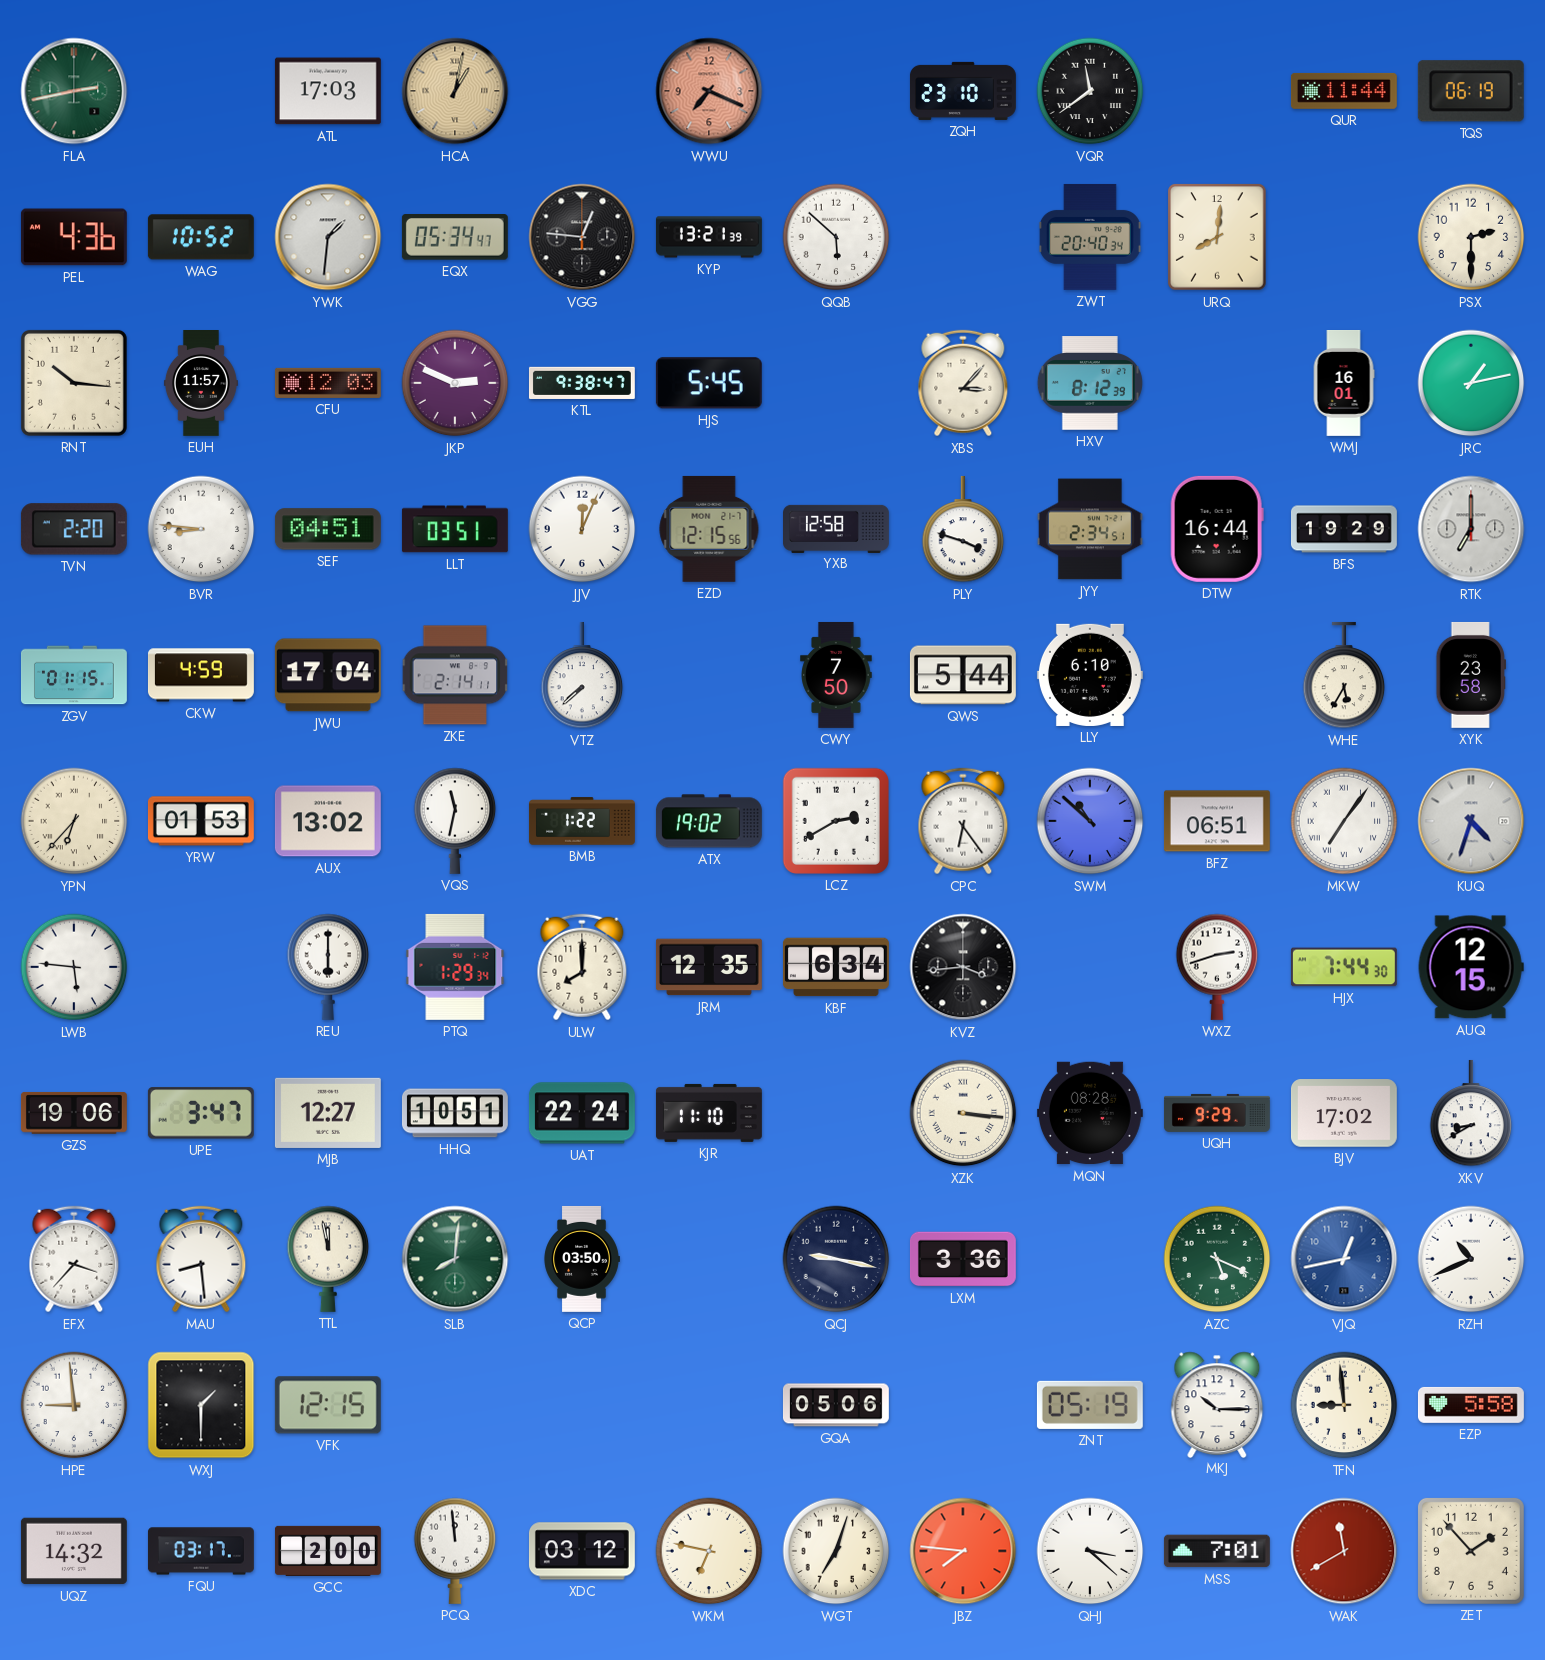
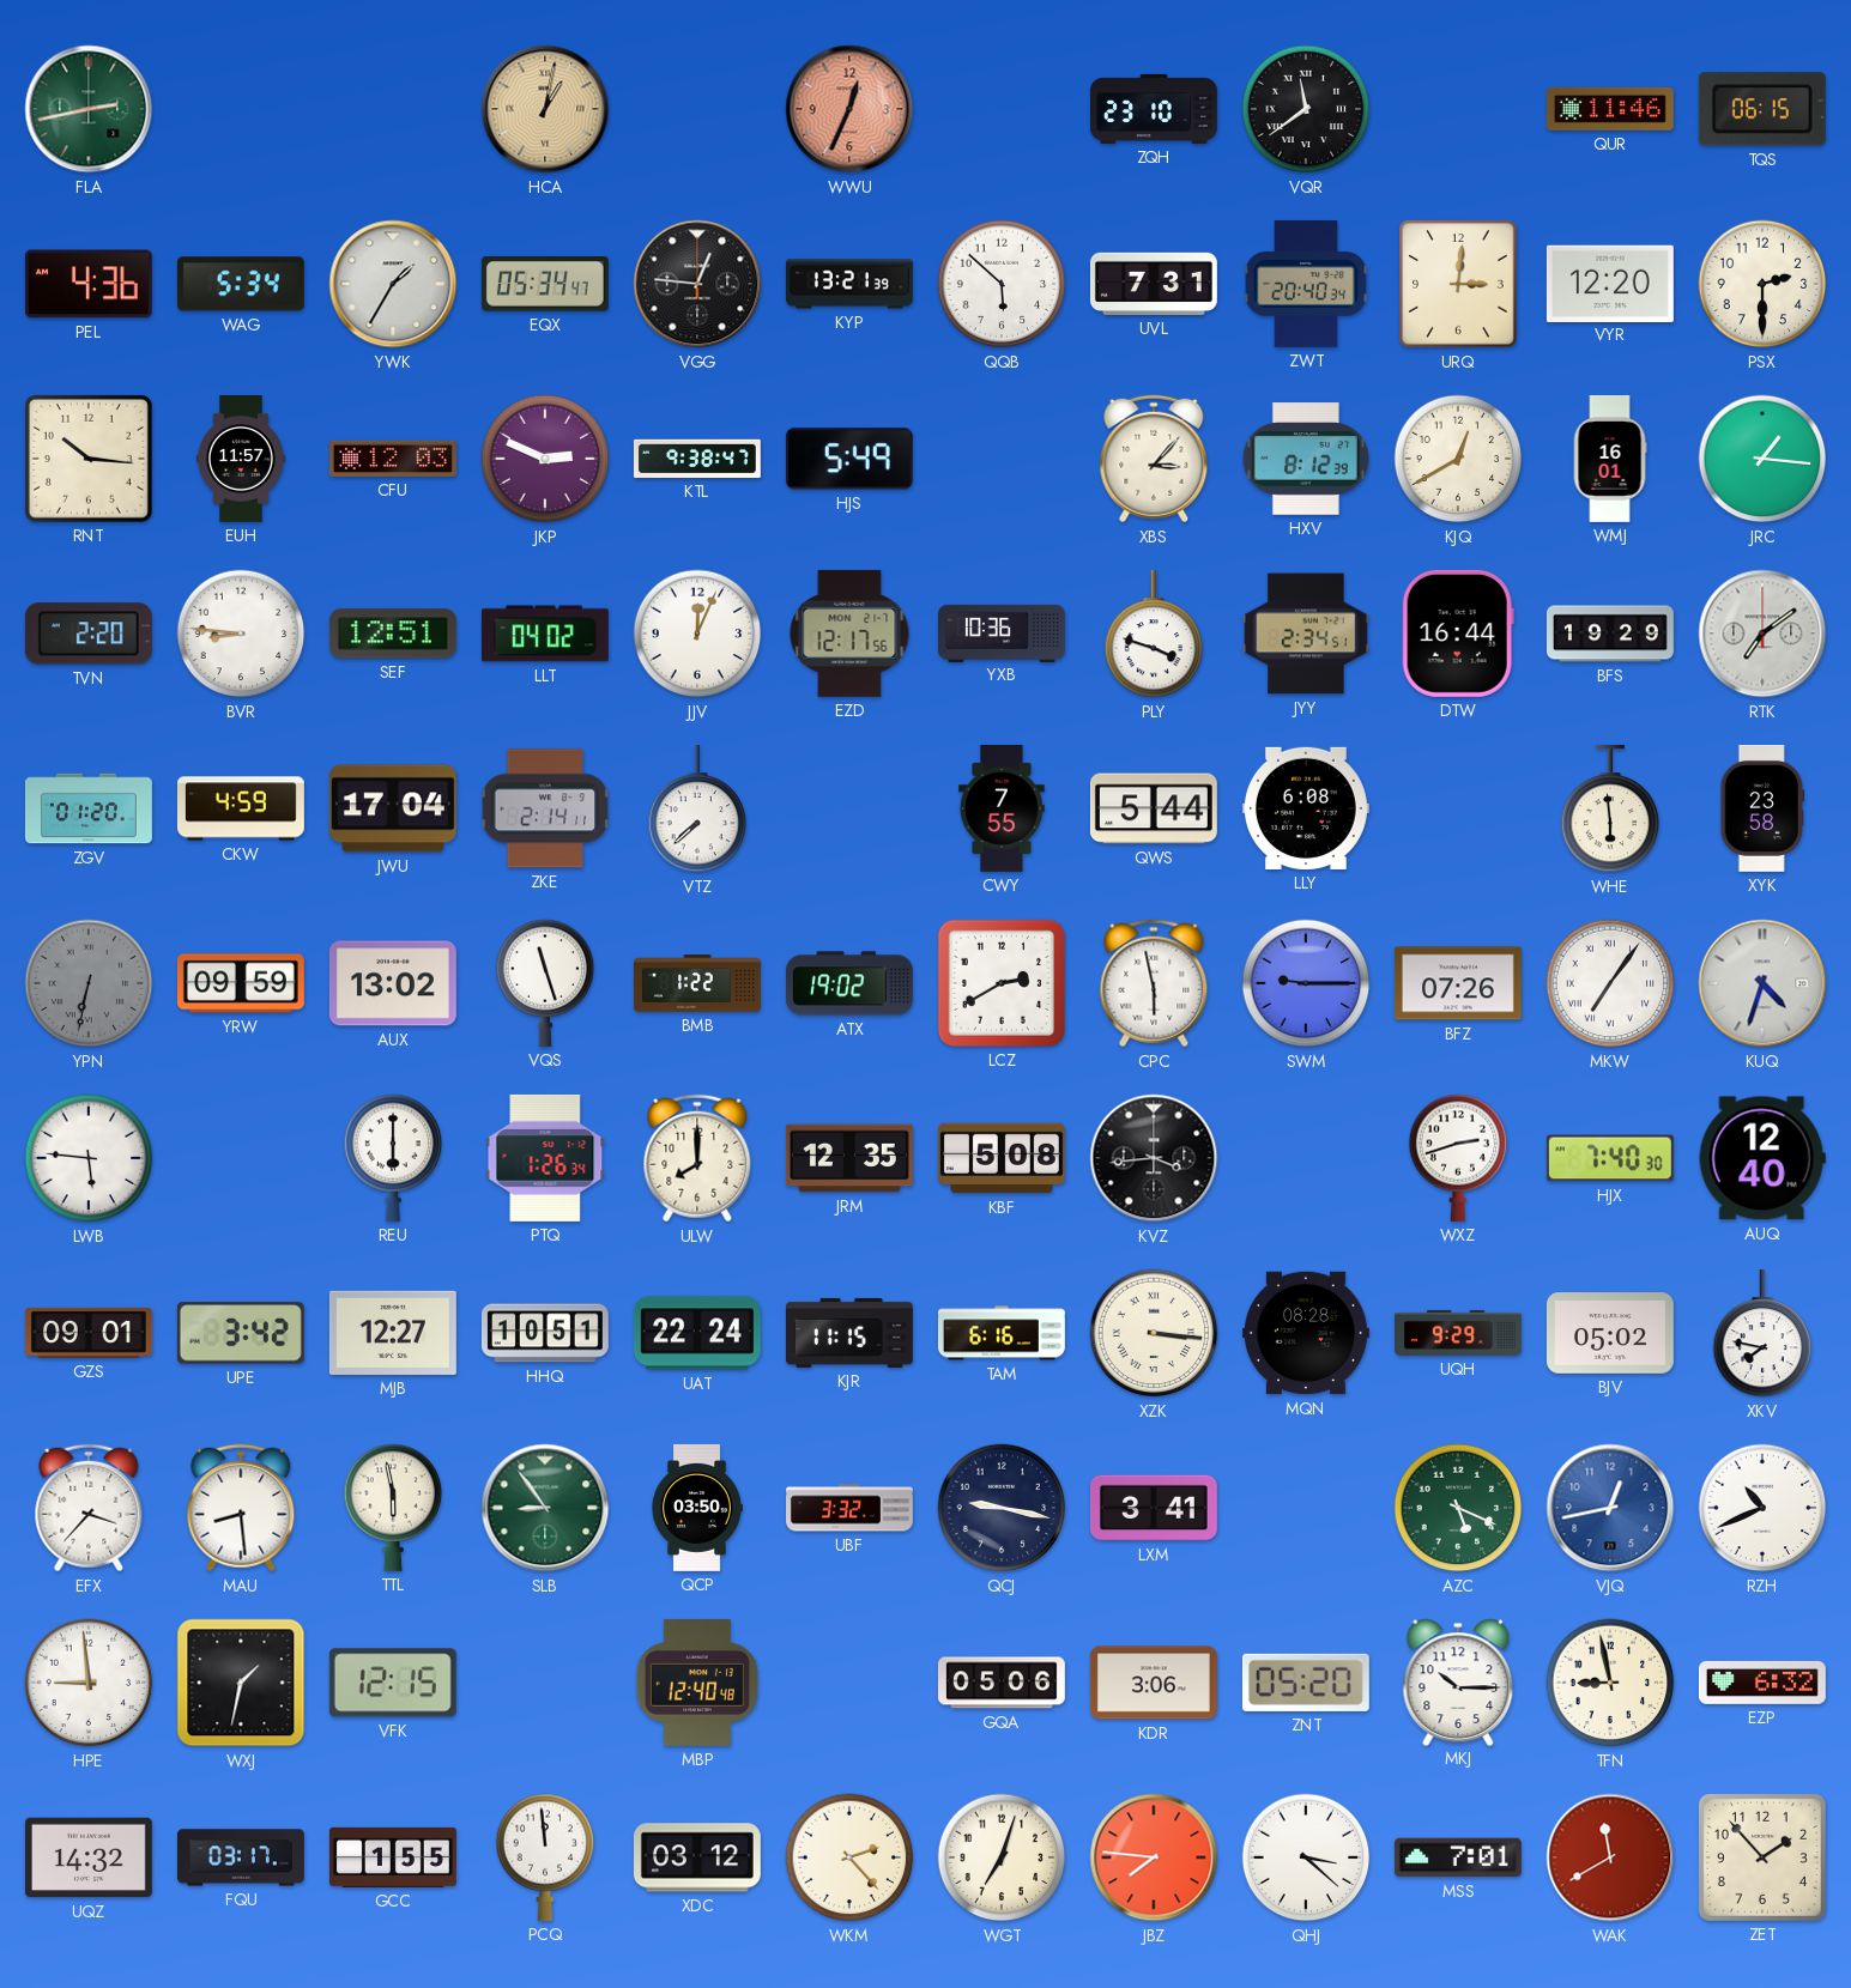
ATL: 17:03 -> none
WWU: 7:19 -> 12:34
QUR: 11:44 -> 11:46
TQS: 06:19 -> 06:15
WAG: 10:52 -> 5:34
YWK: 1:31 -> 1:35
UVL: none -> 7:31
URQ: 8:01 -> 3:01
VYR: none -> 12:20
HJS: 5:45 -> 5:49
KJQ: none -> 12:40
JRC: 1:13 -> 1:16
SEF: 04:51 -> 12:51
LLT: 03:51 -> 04:02
EZD: 12:15 -> 12:17
YXB: 12:58 -> 10:36
RTK: 7:00 -> 7:09
ZGV: 01:15 -> 01:20
CWY: 7:50 -> 7:55
LLY: 6:10 -> 6:08
WHE: 5:35 -> 5:59
YPN: 6:37 -> 6:32
YPN dial: cream -> grey
YRW: 01:53 -> 09:59
VQS: 11:32 -> 11:27
CPC: 6:24 -> 5:58
SWM: 10:52 -> 9:15
BFZ: 06:51 -> 07:26
PTQ: 1:29 -> 1:26
KBF: 6:34 -> 5:08
HJX: 7:44 -> 7:40
AUQ: 12:15 -> 12:40
GZS: 19:06 -> 09:01
UPE: 3:47 -> 3:42
KJR: 11:10 -> 11:15
TAM: none -> 6:16
BJV: 17:02 -> 05:02
XKV: 8:40 -> 7:47
TTL: 11:58 -> 5:58
SLB: 8:01 -> 8:54
UBF: none -> 3:32
LXM: 3:36 -> 3:41
WXJ: 1:30 -> 1:32
MBP: none -> 12:40
KDR: none -> 3:06
ZNT: 05:19 -> 05:20
TFN: 8:59 -> 8:58
EZP: 5:58 -> 6:32
GCC: 2:00 -> 1:55
WKM: 6:47 -> 2:23
